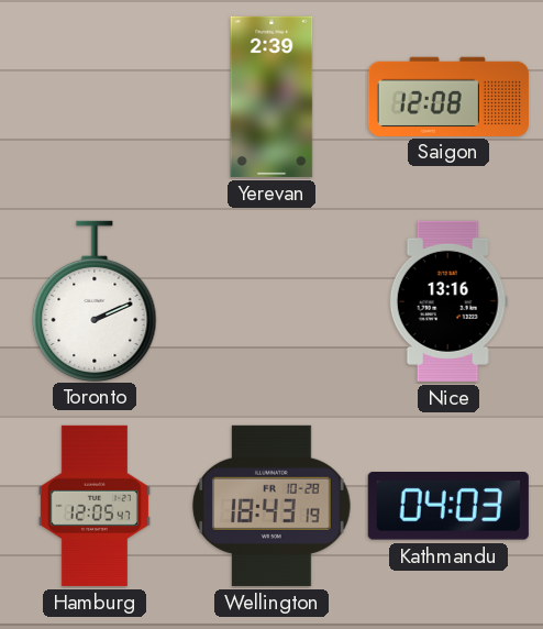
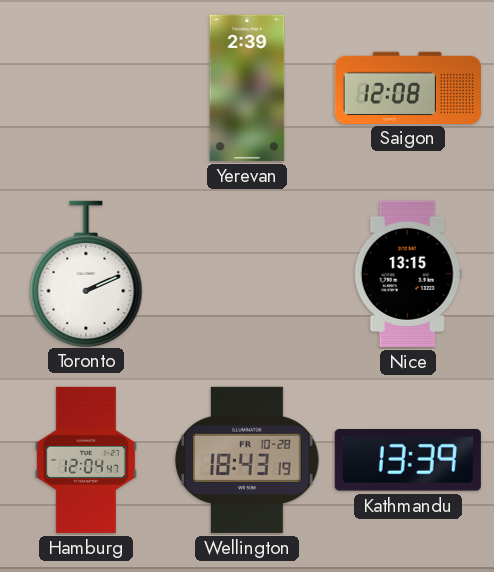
Nice: 13:16 -> 13:15
Hamburg: 12:05 -> 12:04
Kathmandu: 04:03 -> 13:39
